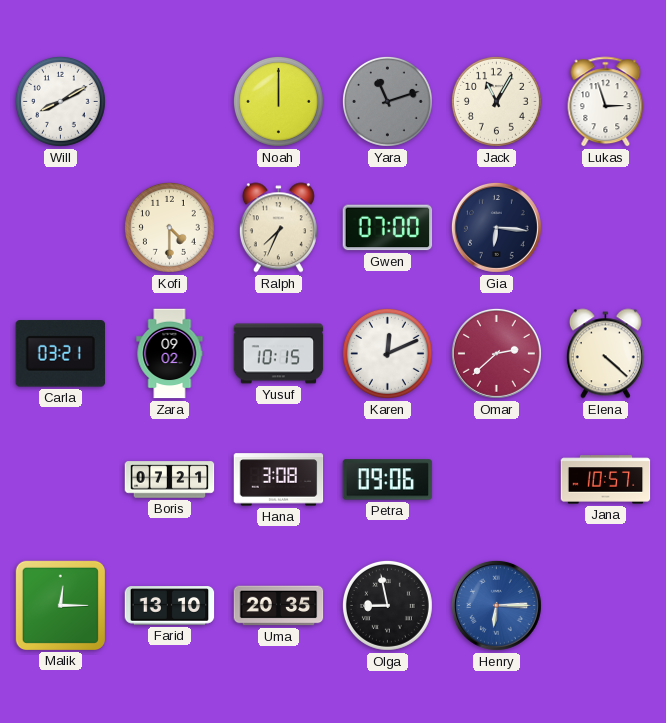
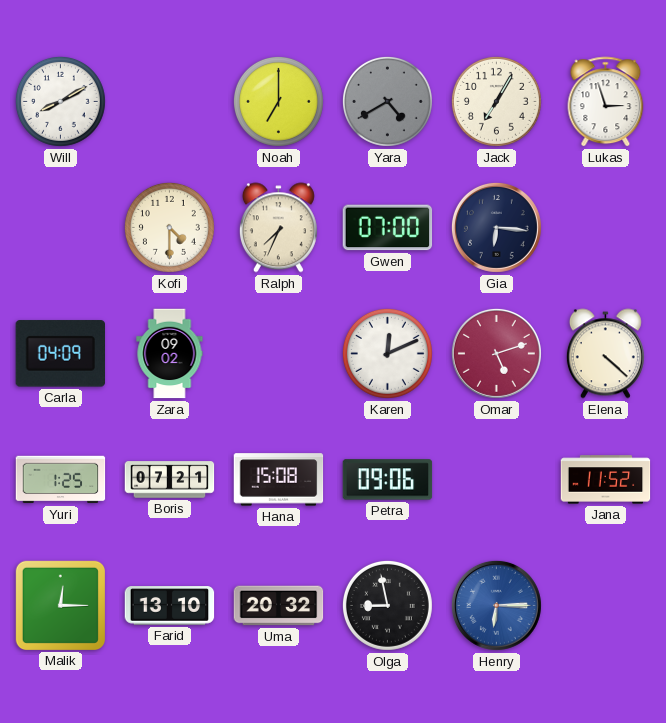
Noah: 12:00 -> 7:00
Yara: 11:12 -> 4:40
Jack: 11:05 -> 7:05
Carla: 03:21 -> 04:09
Yusuf: 10:15 -> none
Omar: 2:38 -> 5:12
Yuri: none -> 1:25
Hana: 3:08 -> 15:08
Jana: 10:57 -> 11:52
Uma: 20:35 -> 20:32
